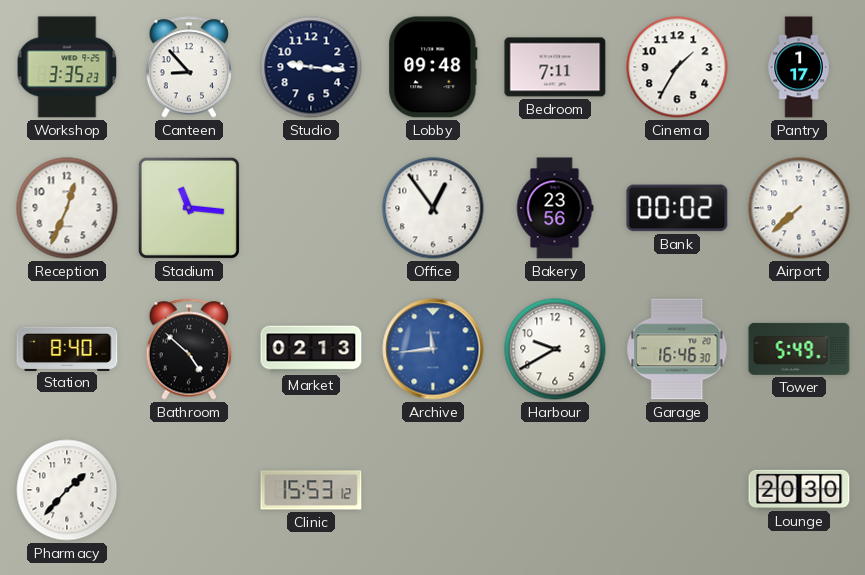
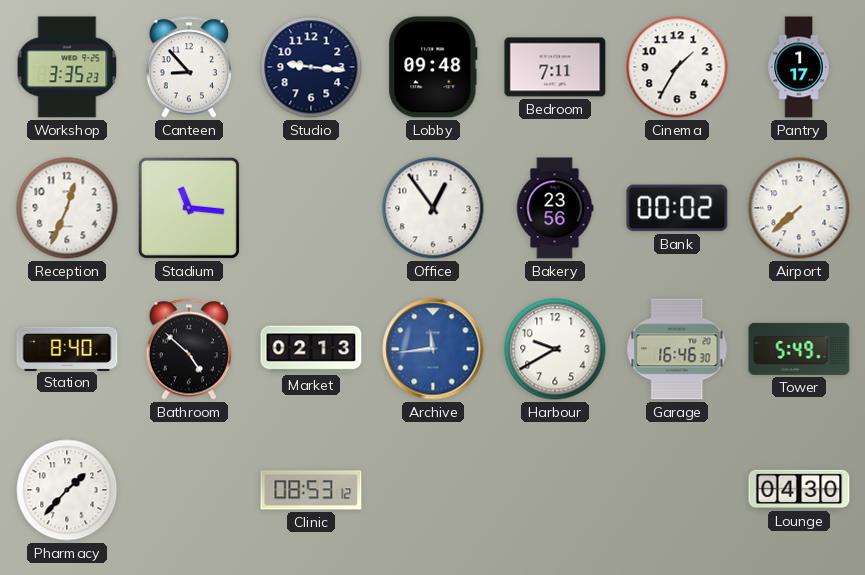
Clinic: 15:53 -> 08:53
Lounge: 20:30 -> 04:30
